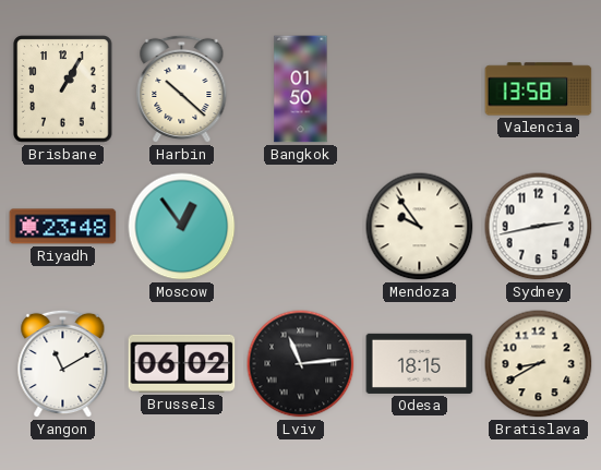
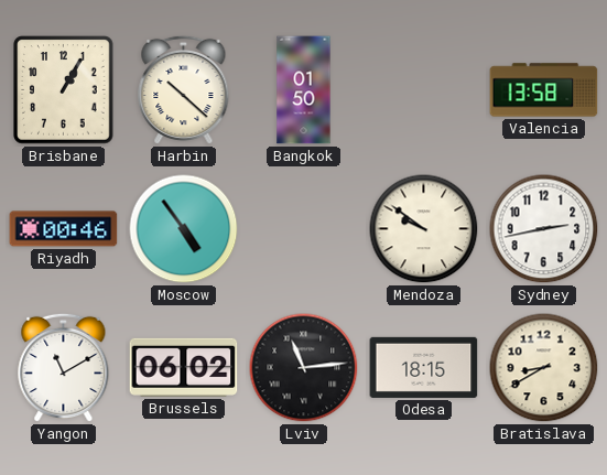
Riyadh: 23:48 -> 00:46
Moscow: 12:54 -> 4:54
Mendoza: 9:54 -> 9:51
